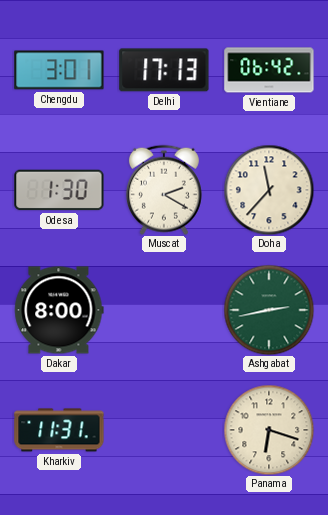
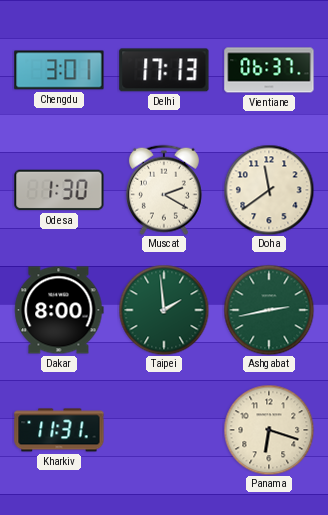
Vientiane: 06:42 -> 06:37
Doha: 11:37 -> 11:39
Taipei: none -> 1:59
